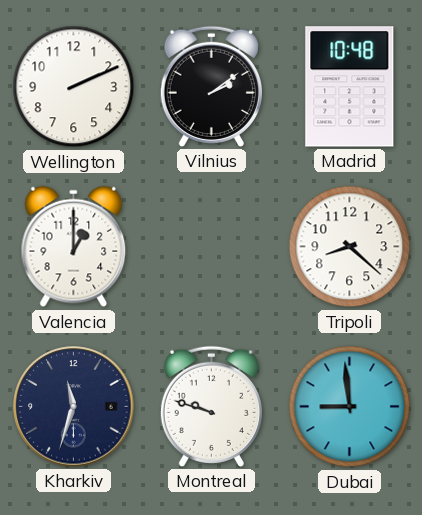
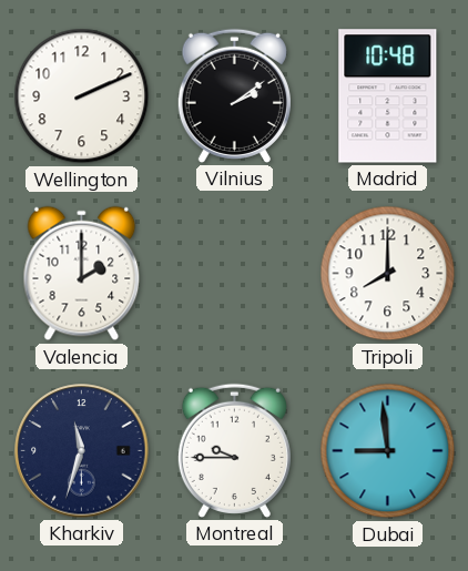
Valencia: 1:00 -> 2:00
Tripoli: 8:22 -> 8:00
Montreal: 9:48 -> 9:45
